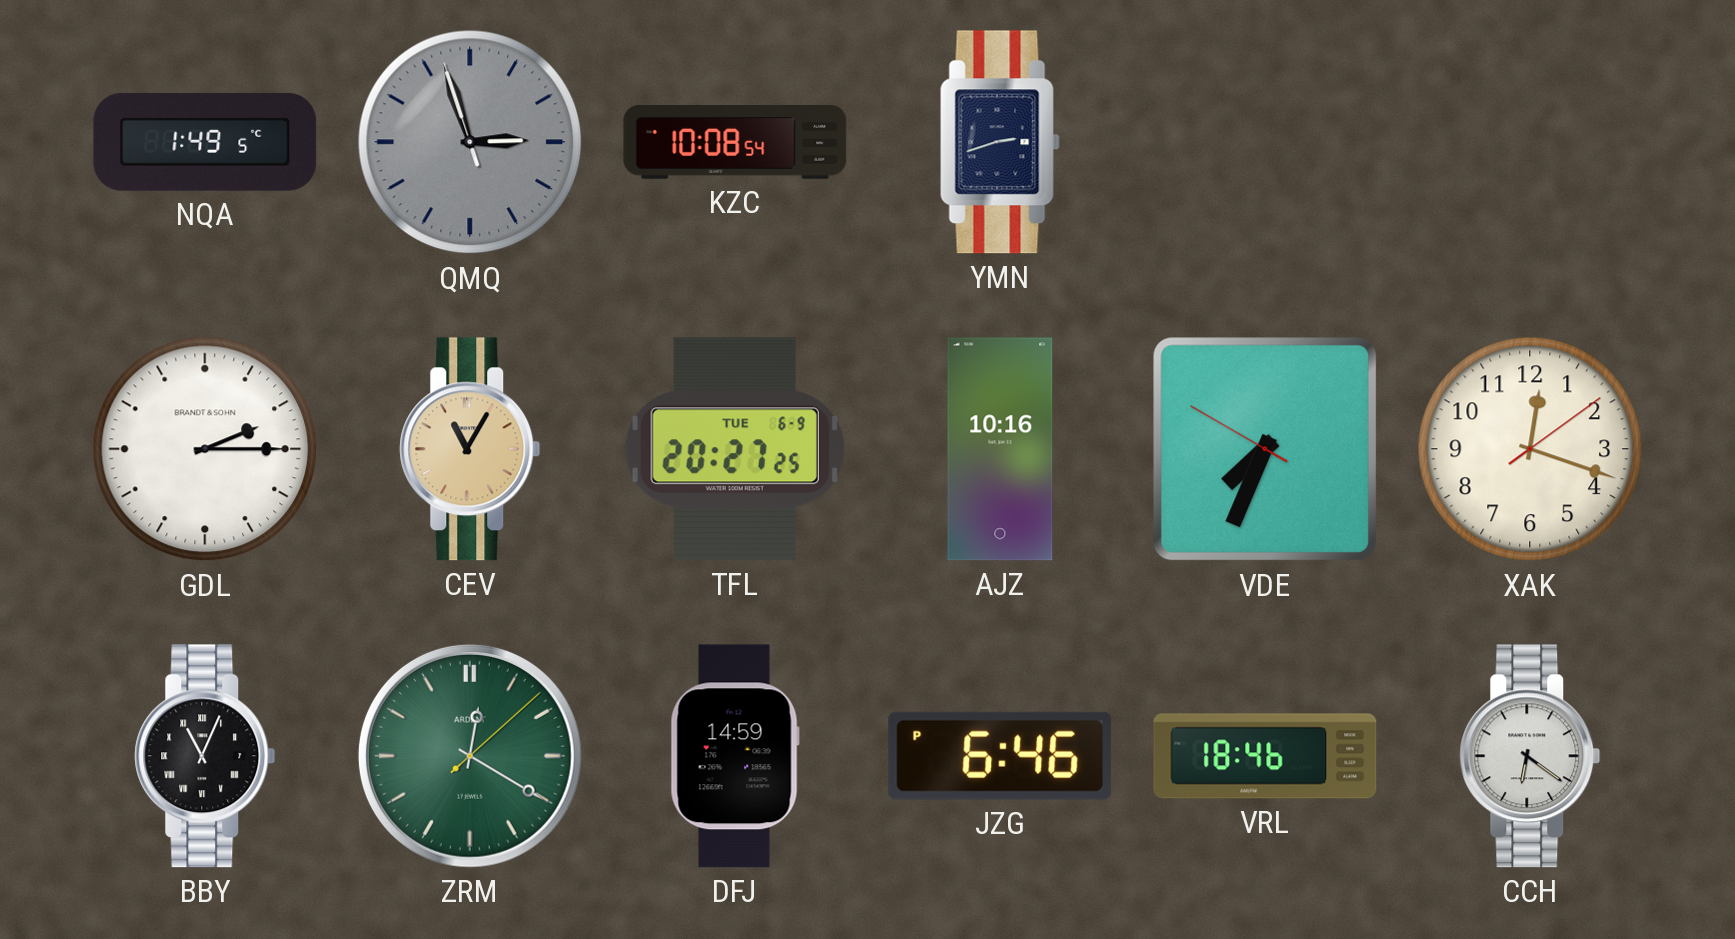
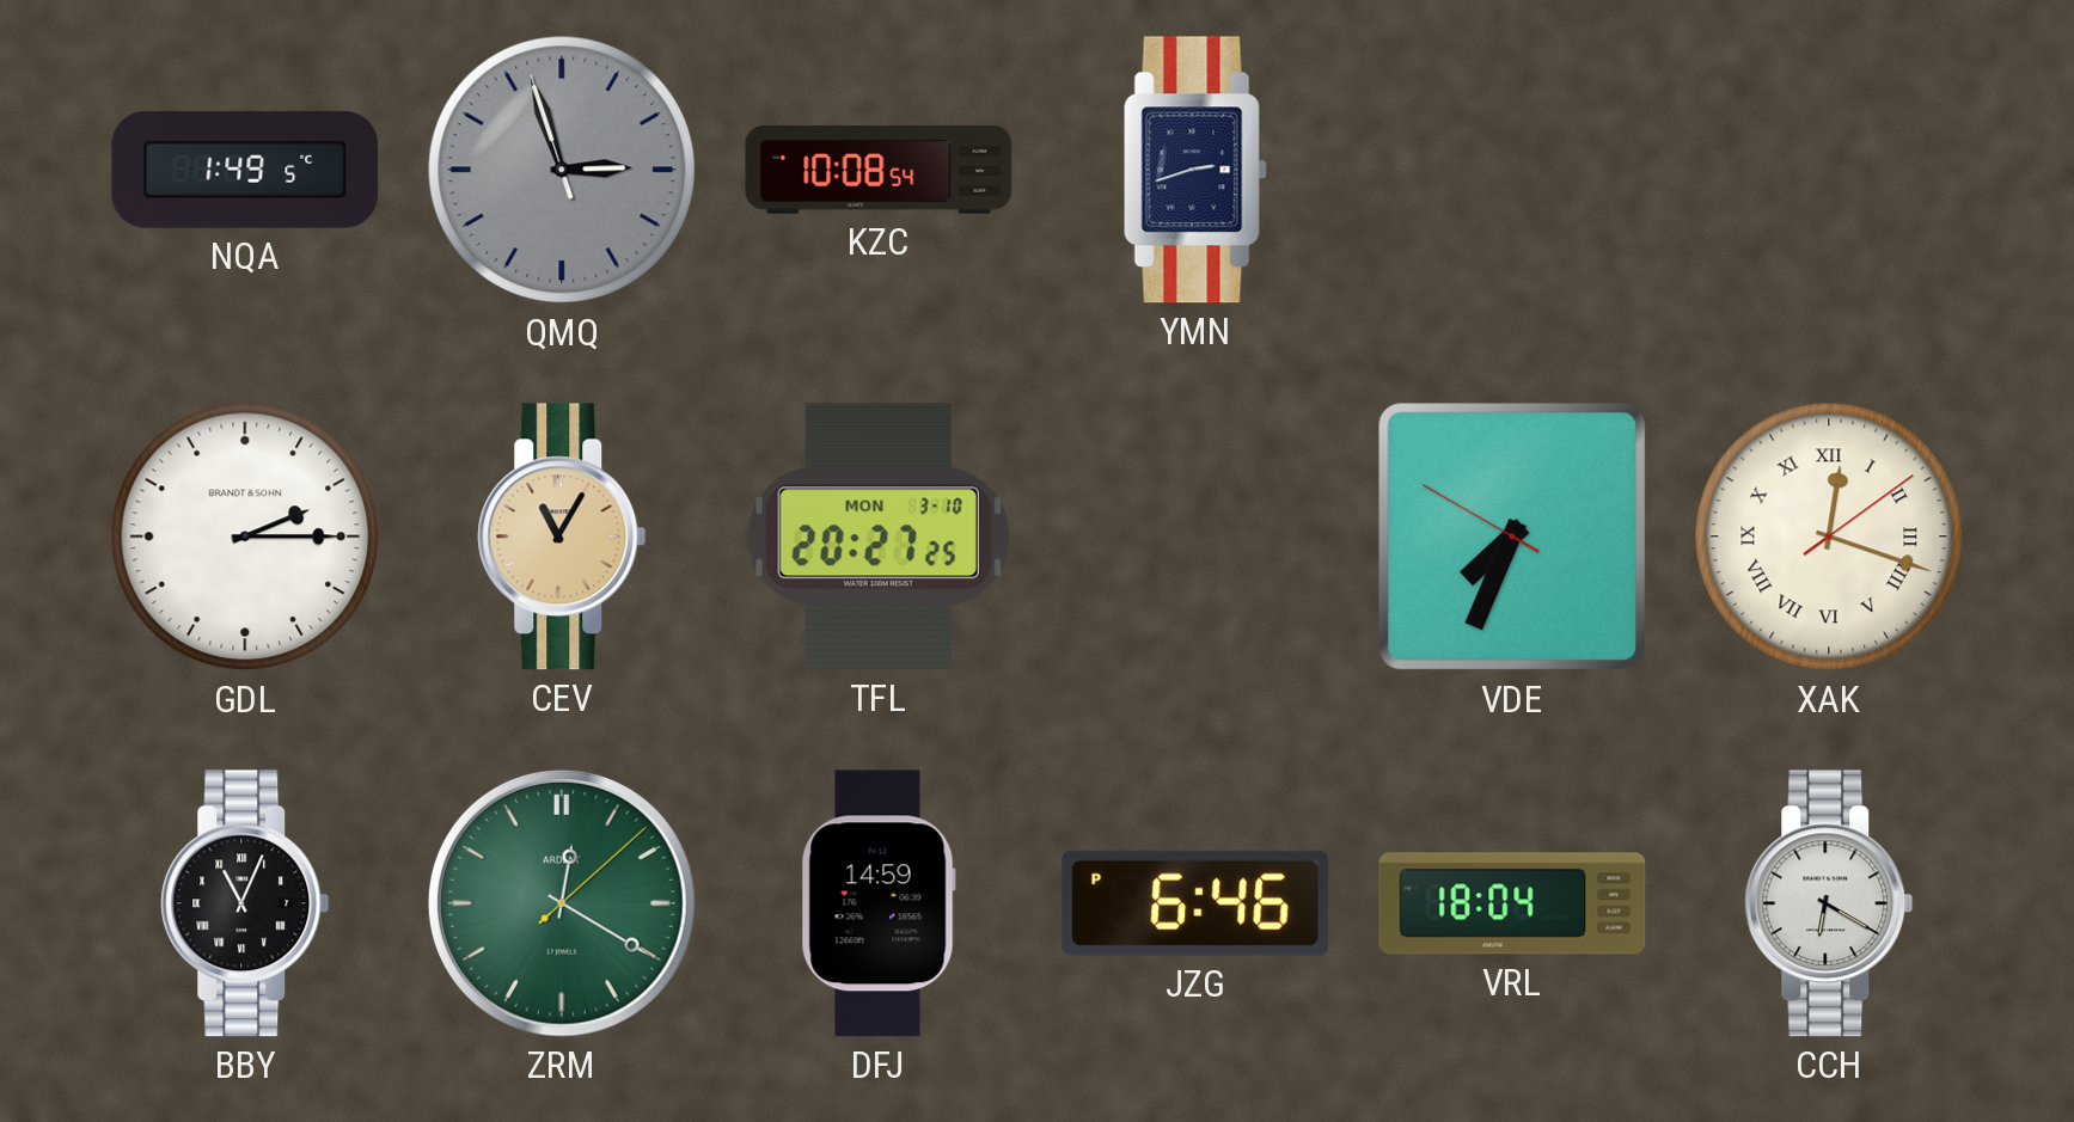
TFL date: TUE 6-9 -> MON 3-10
AJZ: 10:16 -> none
XAK numerals: Arabic -> Roman
VRL: 18:46 -> 18:04
CCH: 6:21 -> 6:20
